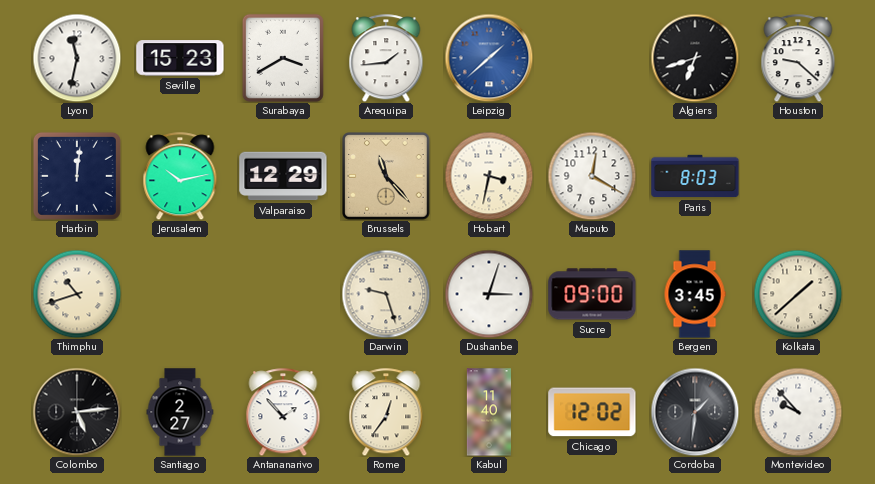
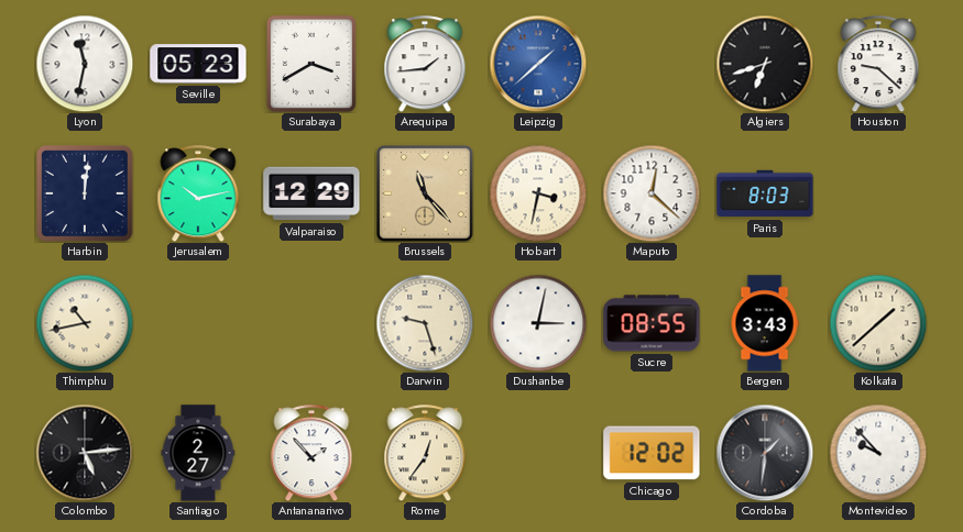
Seville: 15:23 -> 05:23
Maputo: 12:20 -> 12:22
Thimphu: 10:42 -> 10:43
Dushanbe: 3:03 -> 3:02
Sucre: 09:00 -> 08:55
Bergen: 3:45 -> 3:43
Kabul: 11:40 -> none
